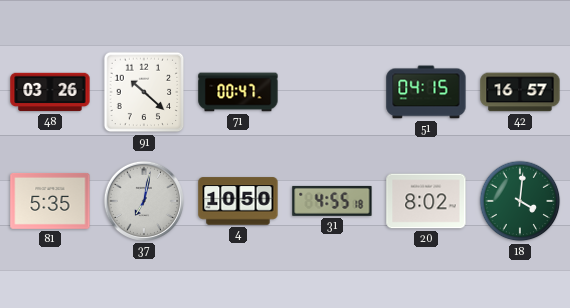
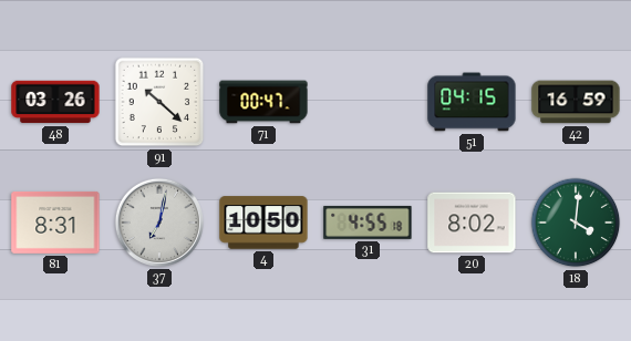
42: 16:57 -> 16:59
81: 5:35 -> 8:31
